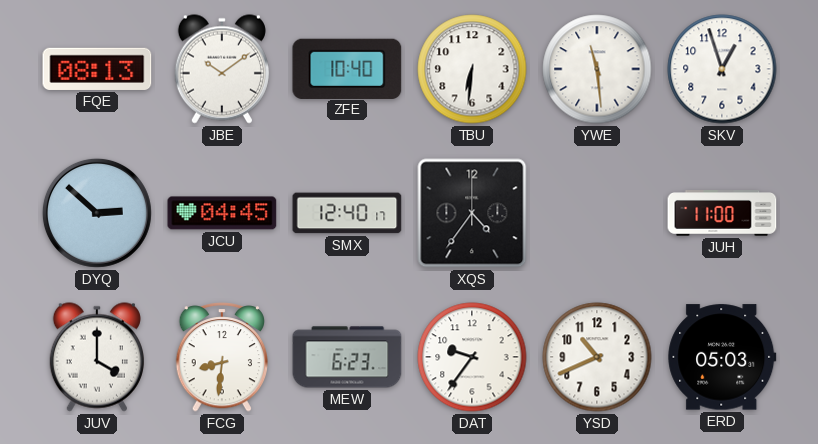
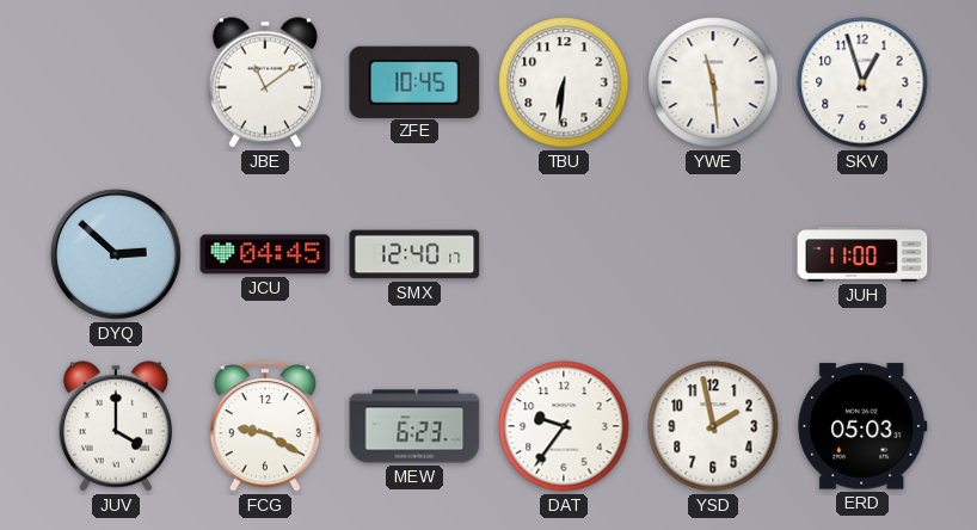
FQE: 08:13 -> none
JBE: 10:09 -> 11:09
ZFE: 10:40 -> 10:45
XQS: 4:36 -> none
FCG: 8:31 -> 9:20
YSD: 10:41 -> 1:58
